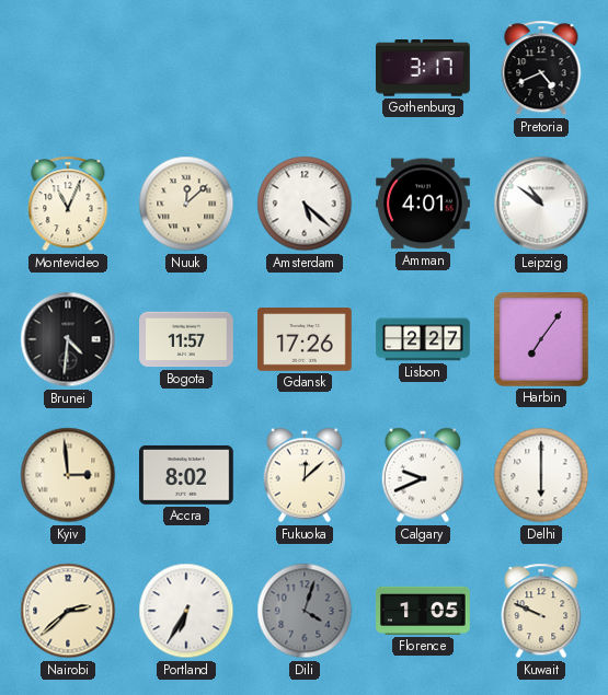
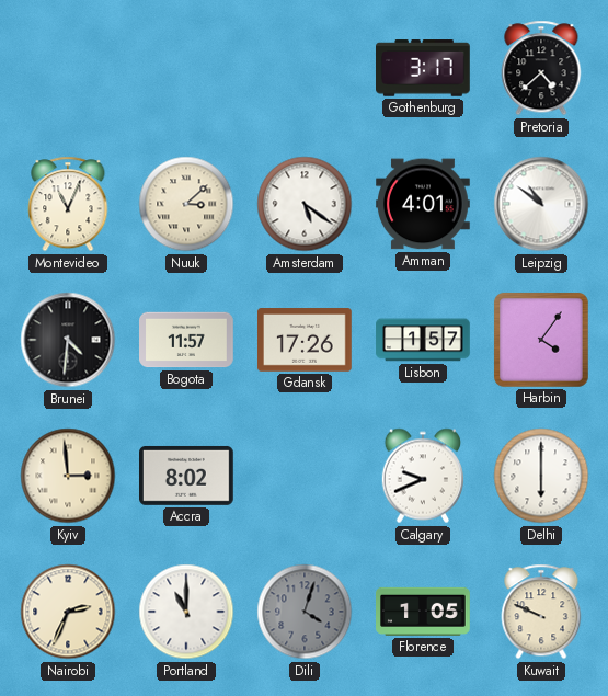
Pretoria: 4:41 -> 4:38
Nuuk: 12:08 -> 3:08
Amsterdam: 5:22 -> 5:21
Lisbon: 2:27 -> 1:57
Harbin: 7:06 -> 4:06
Fukuoka: 12:08 -> none
Nairobi: 2:38 -> 2:34
Portland: 6:35 -> 11:00
